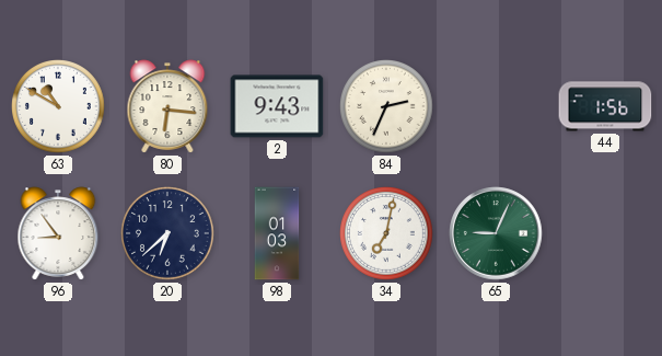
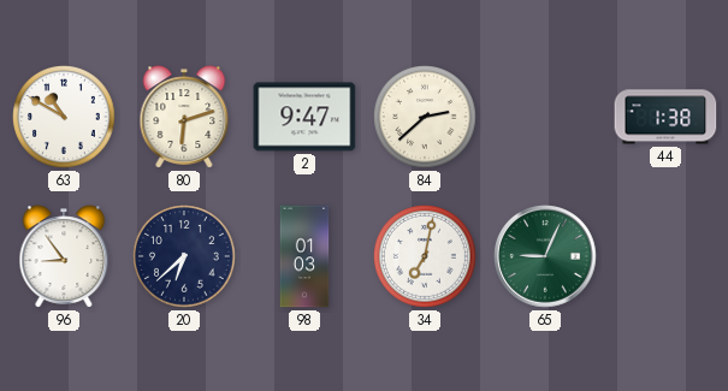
80: 6:16 -> 6:12
2: 9:43 -> 9:47
84: 2:34 -> 2:38
44: 1:56 -> 1:38
